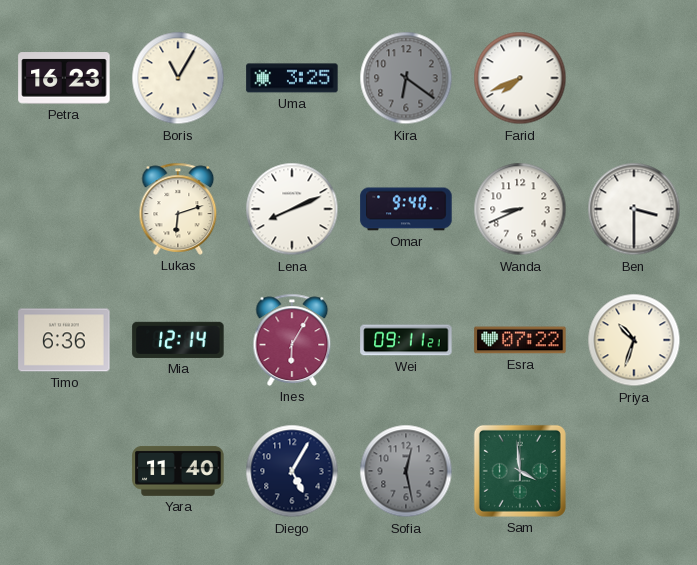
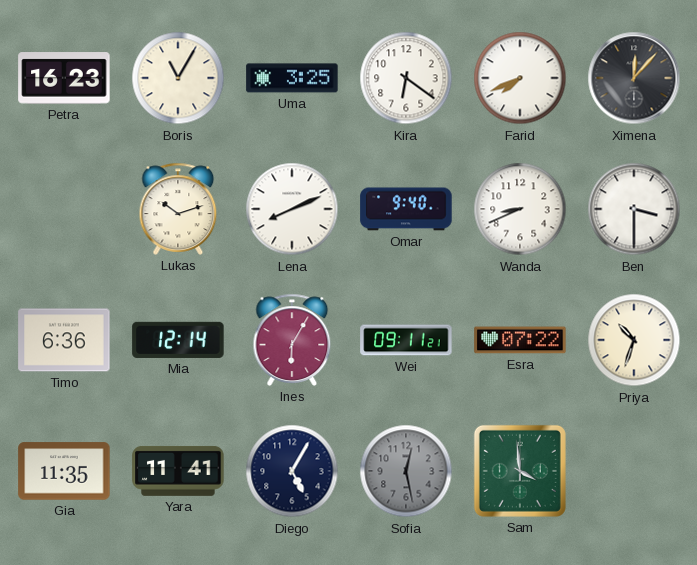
Kira dial: grey -> white
Ximena: none -> 12:07
Lukas: 6:12 -> 10:12
Gia: none -> 11:35
Yara: 11:40 -> 11:41
